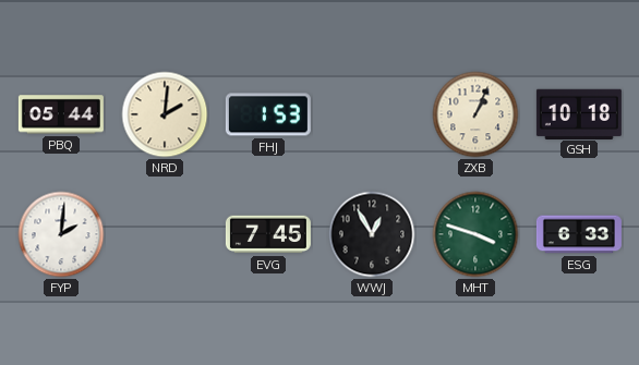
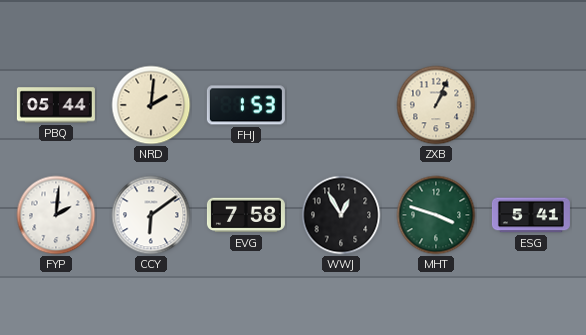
GSH: 10:18 -> none
CCY: none -> 6:09
EVG: 7:45 -> 7:58
ESG: 6:33 -> 5:41
